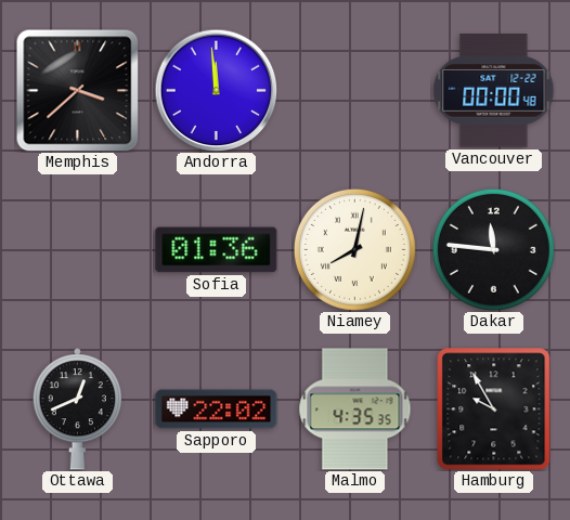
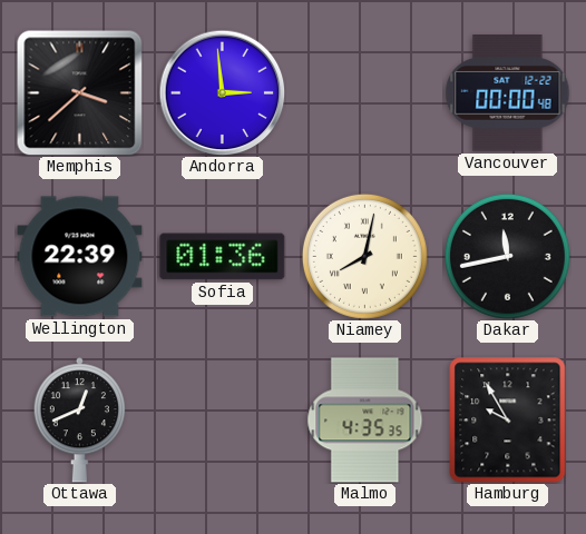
Andorra: 11:59 -> 2:59
Wellington: none -> 22:39
Dakar: 11:46 -> 11:43
Sapporo: 22:02 -> none
